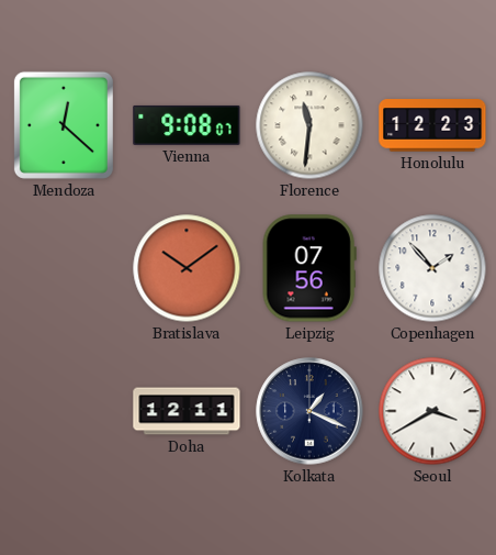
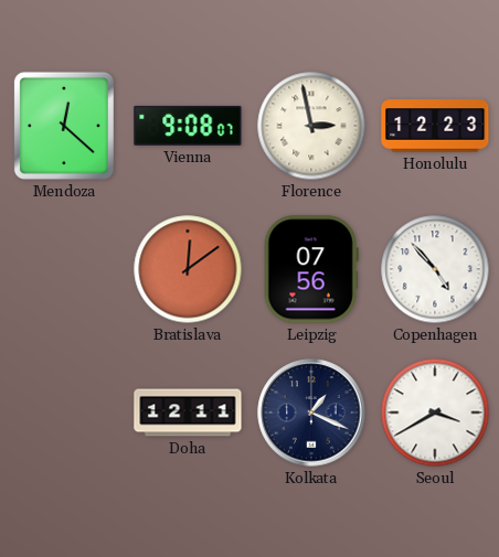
Florence: 11:31 -> 2:58
Bratislava: 10:09 -> 12:09
Copenhagen: 1:53 -> 4:53
